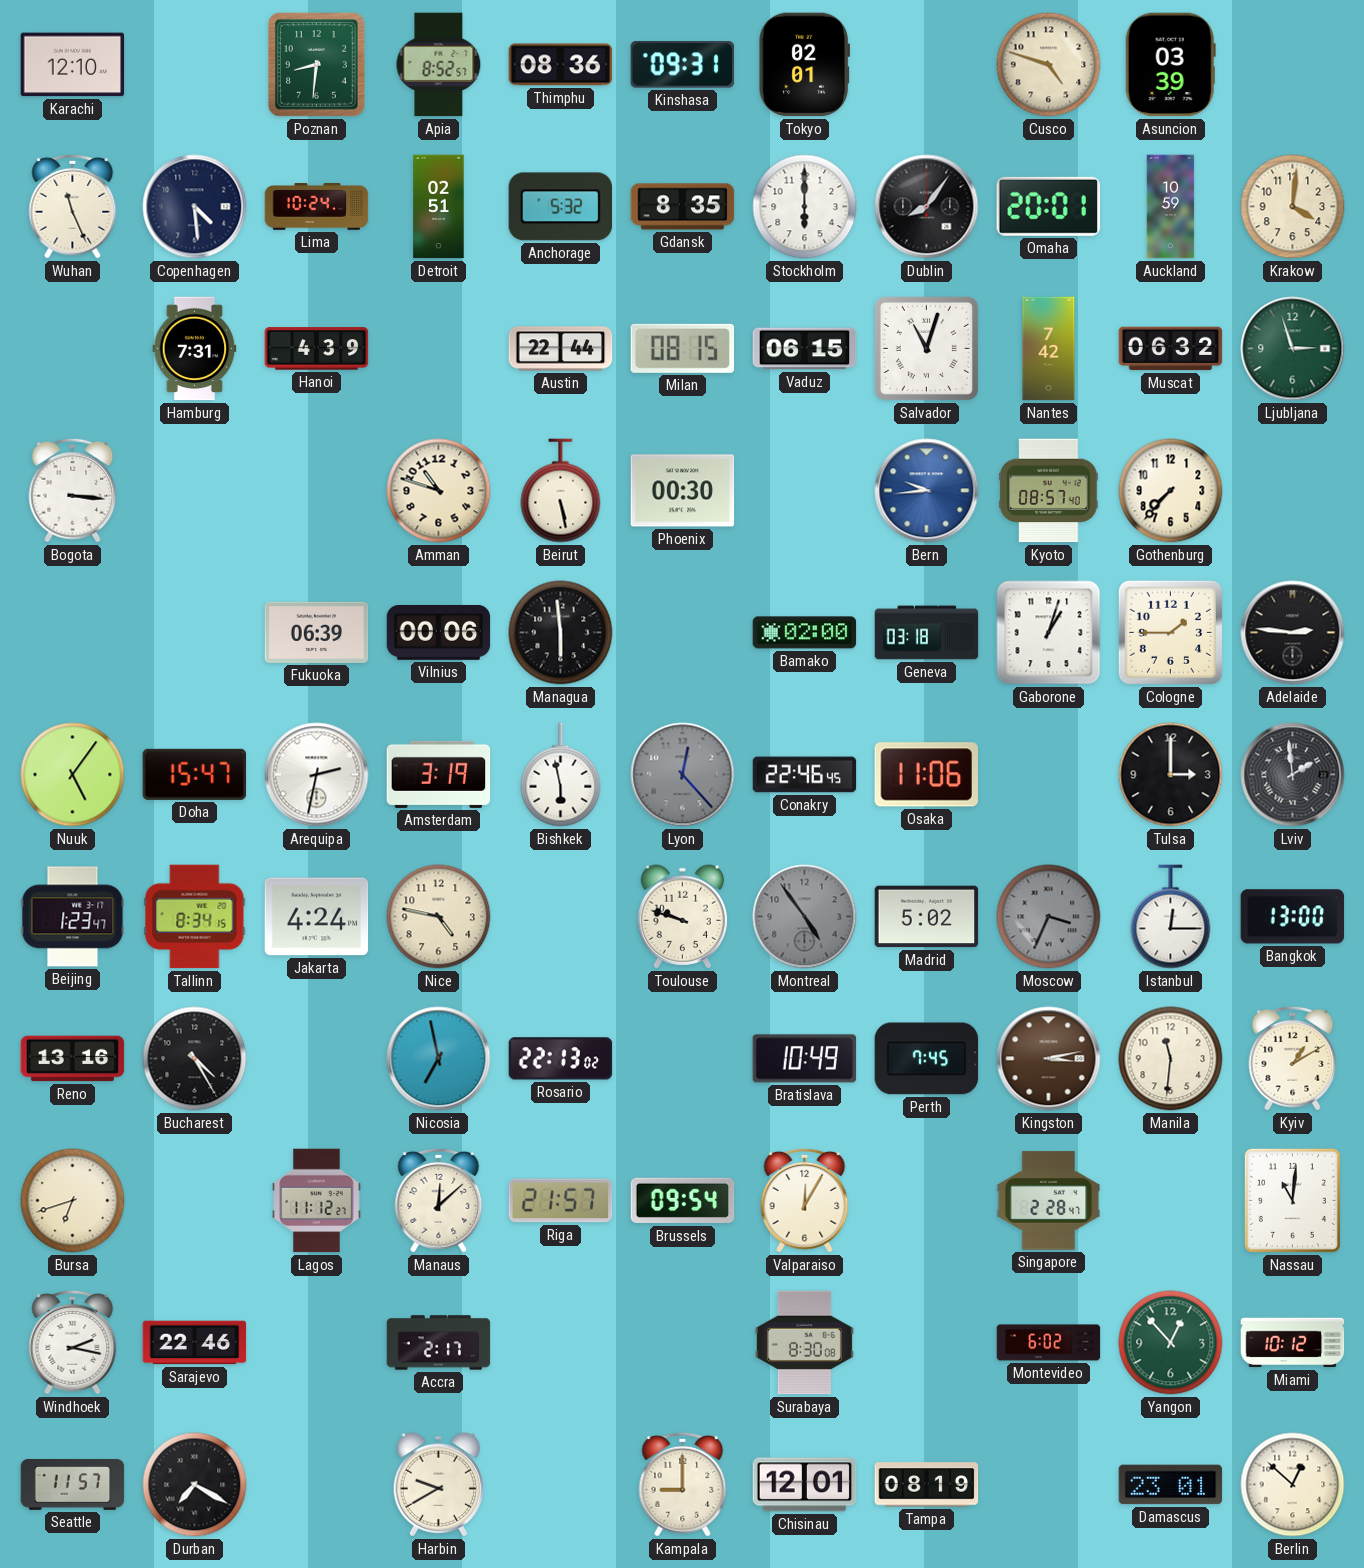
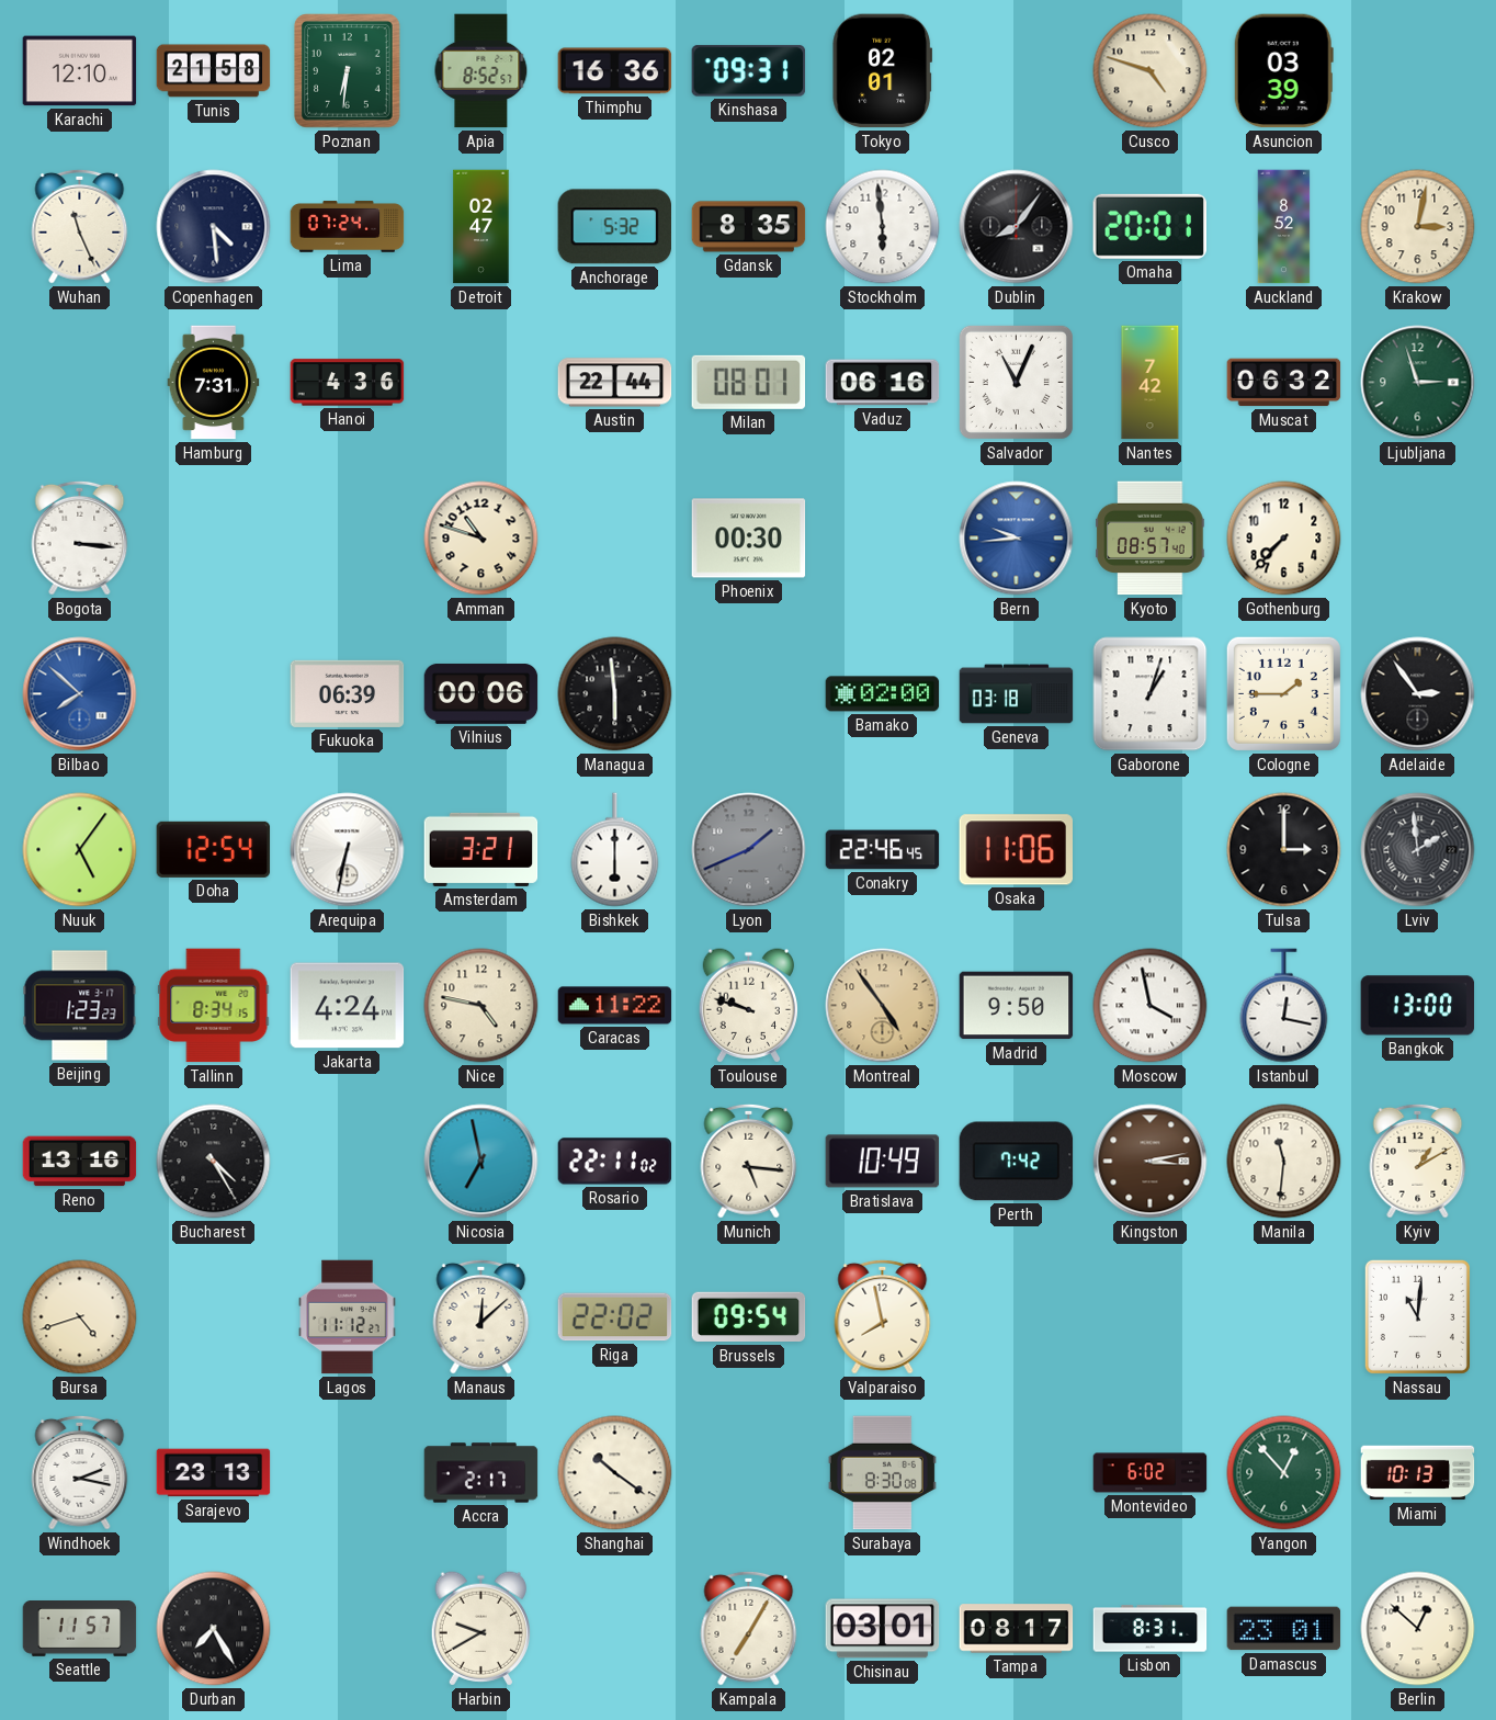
Tunis: none -> 21:58
Poznan: 8:31 -> 6:31
Thimphu: 08:36 -> 16:36
Lima: 10:24 -> 07:24
Detroit: 02:51 -> 02:47
Stockholm: 6:00 -> 5:59
Auckland: 10:59 -> 8:52
Krakow: 4:01 -> 3:02
Hanoi: 4:39 -> 4:36
Milan: 08:15 -> 08:01
Vaduz: 06:15 -> 06:16
Salvador: 11:03 -> 11:04
Beirut: 5:28 -> none
Bilbao: none -> 7:52
Adelaide: 2:46 -> 2:54
Doha: 15:47 -> 12:54
Arequipa: 2:32 -> 6:32
Amsterdam: 3:19 -> 3:21
Bishkek: 5:58 -> 6:00
Lyon: 12:23 -> 1:41
Beijing: 1:23:47 -> 1:23:23
Caracas: none -> 11:22
Montreal dial: grey -> champagne
Madrid: 5:02 -> 9:50
Moscow: 3:34 -> 3:58
Moscow dial: grey -> white
Istanbul: 12:15 -> 12:17
Rosario: 22:13 -> 22:11
Munich: none -> 5:16
Perth: 7:45 -> 7:42
Bursa: 6:42 -> 4:42
Riga: 21:57 -> 22:02
Valparaiso: 12:05 -> 7:58
Singapore: 2:28 -> none
Sarajevo: 22:46 -> 23:13
Shanghai: none -> 10:21
Miami: 10:12 -> 10:13
Durban: 7:20 -> 7:25
Kampala: 9:00 -> 7:05
Chisinau: 12:01 -> 03:01
Tampa: 08:19 -> 08:17
Lisbon: none -> 8:31
